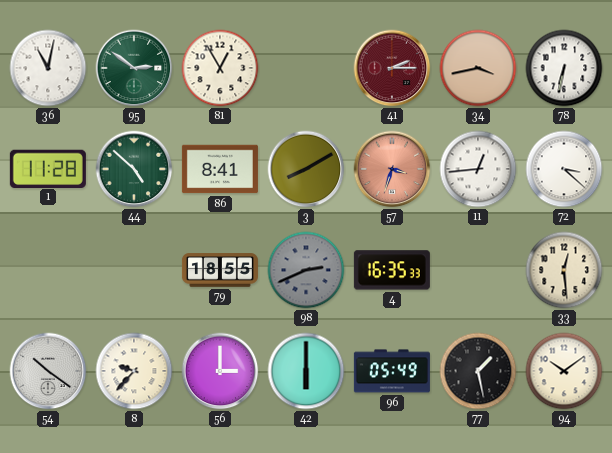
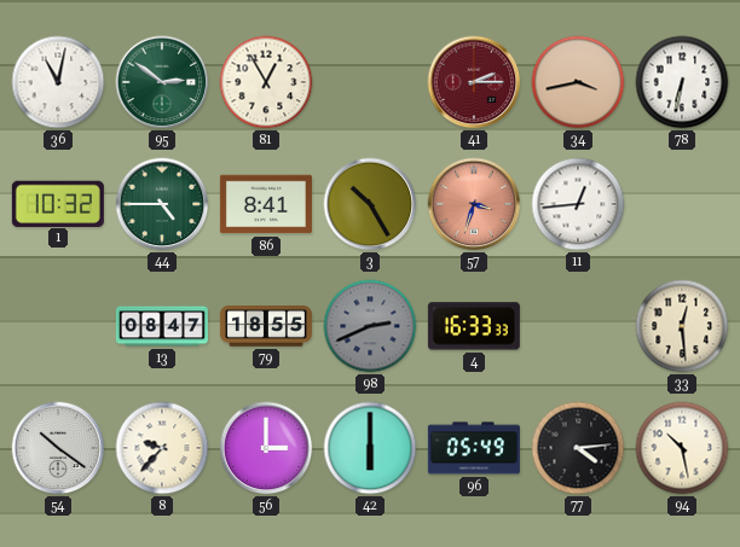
1: 11:28 -> 10:32
44: 4:52 -> 4:45
3: 8:10 -> 10:25
72: 3:22 -> none
13: none -> 08:47
4: 16:35 -> 16:33
77: 1:28 -> 4:14
94: 10:09 -> 10:28
